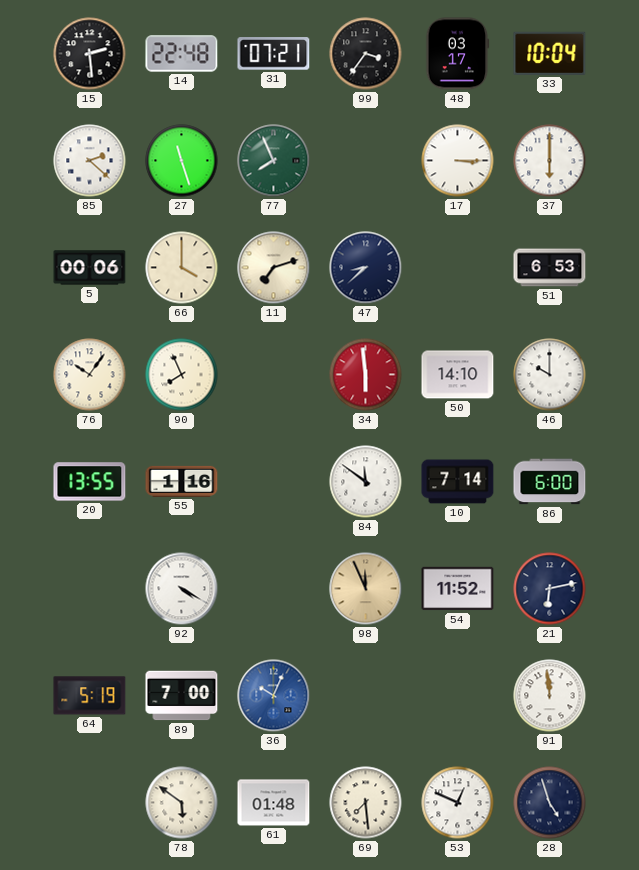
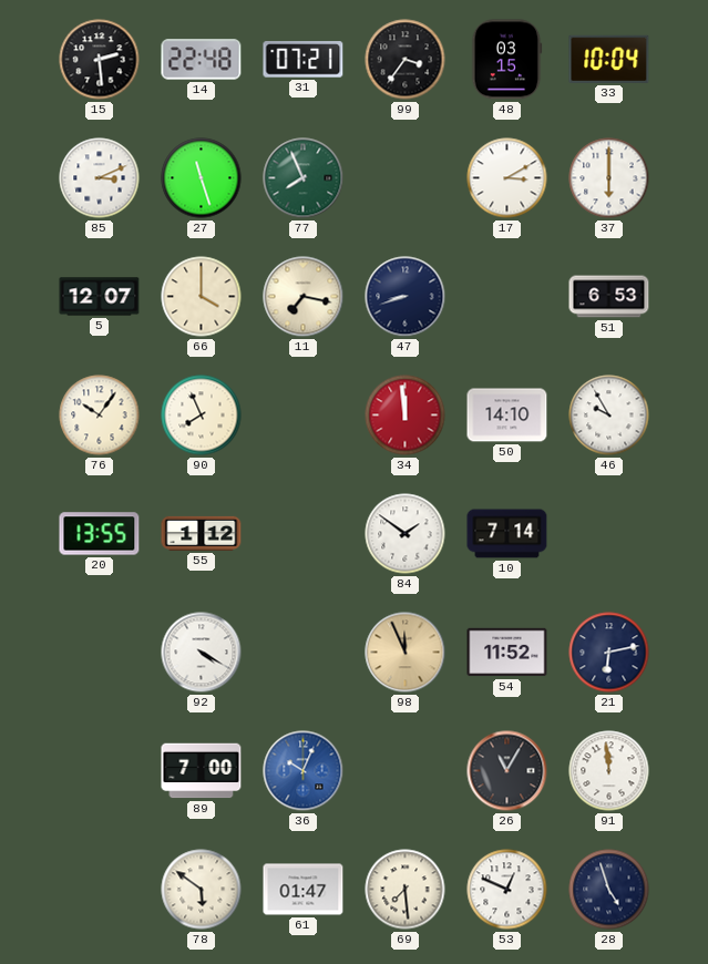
48: 03:17 -> 03:15
85: 2:22 -> 3:11
17: 3:15 -> 3:10
5: 00:06 -> 12:07
11: 7:12 -> 7:17
47: 8:38 -> 8:42
34: 5:59 -> 11:59
46: 10:00 -> 9:55
55: 1:16 -> 1:12
84: 11:51 -> 1:51
86: 6:00 -> none
64: 5:19 -> none
26: none -> 11:05
61: 01:48 -> 01:47
